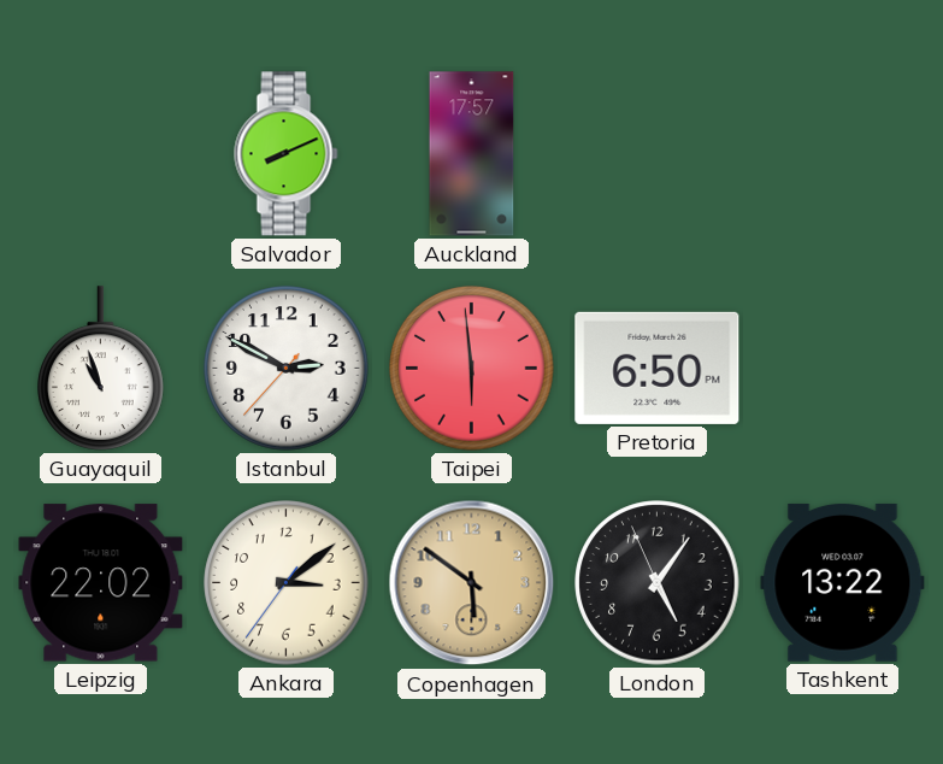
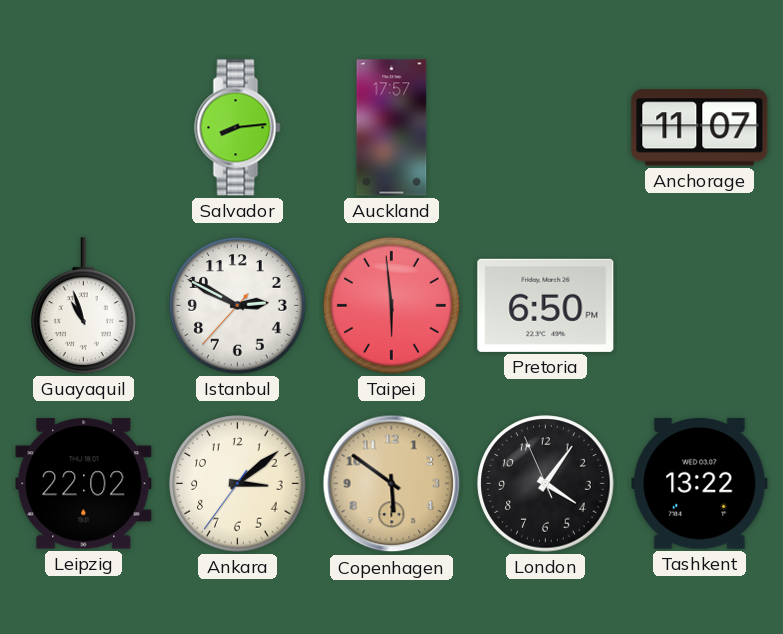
Salvador: 8:11 -> 8:14
Anchorage: none -> 11:07
London: 5:05 -> 4:05
